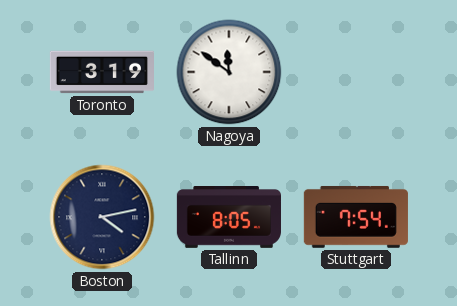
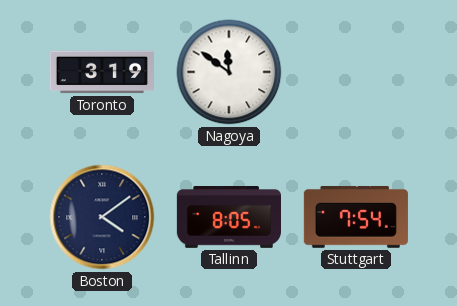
Boston: 4:13 -> 4:09
